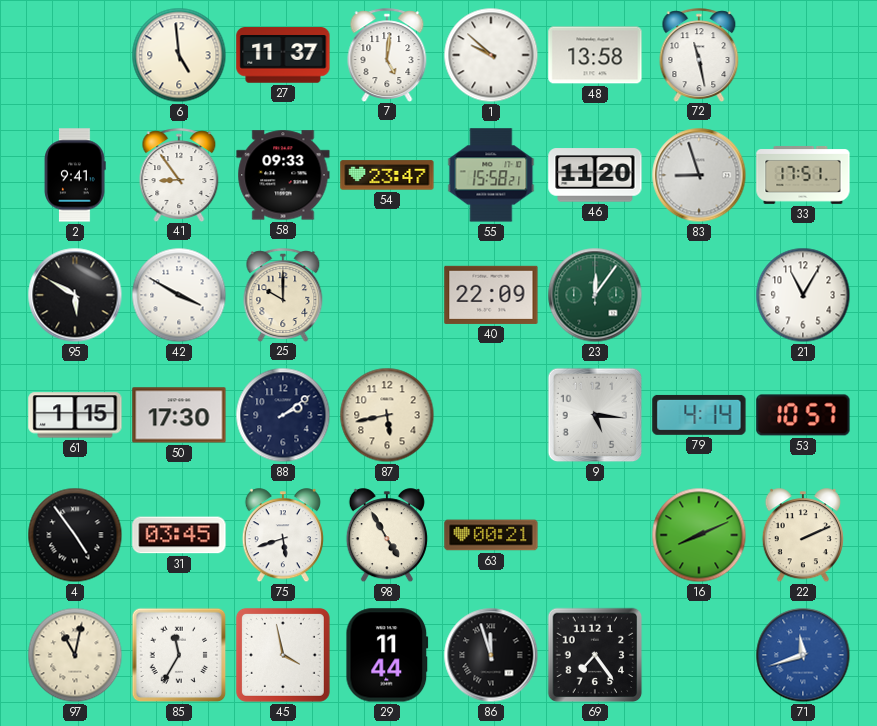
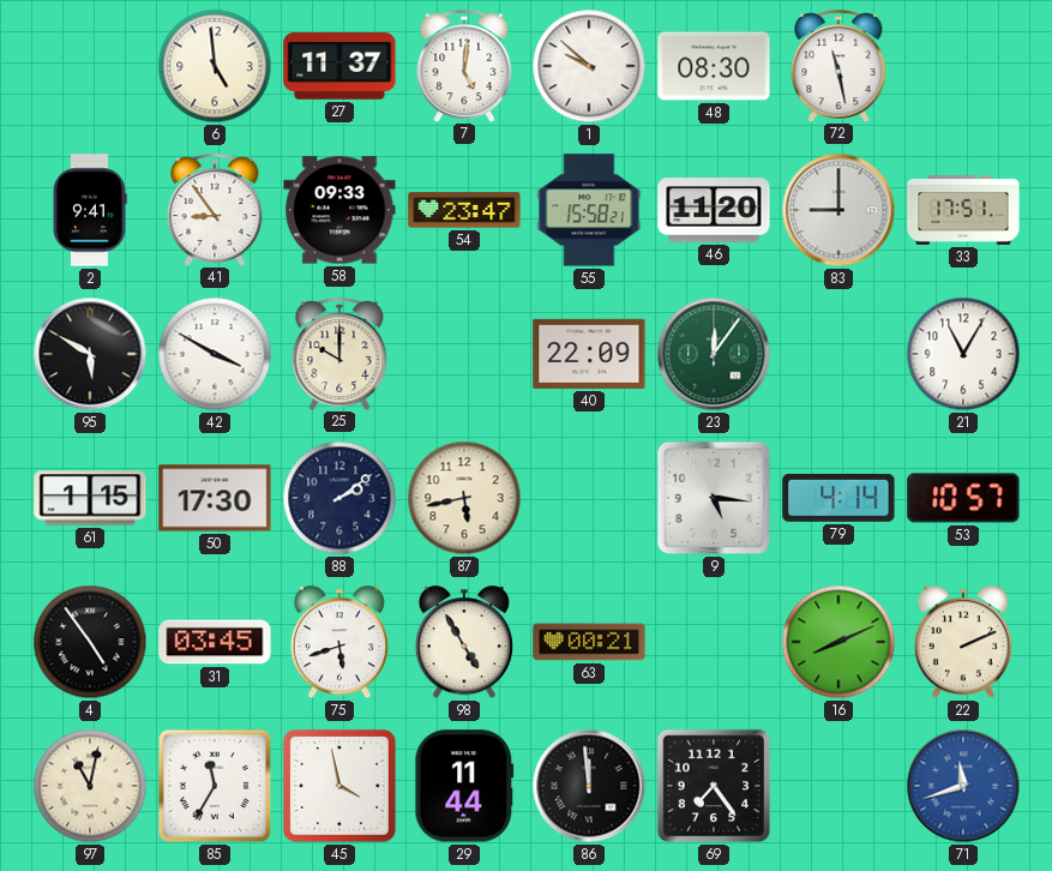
48: 13:58 -> 08:30
83: 8:57 -> 9:00
86: 11:57 -> 11:59
